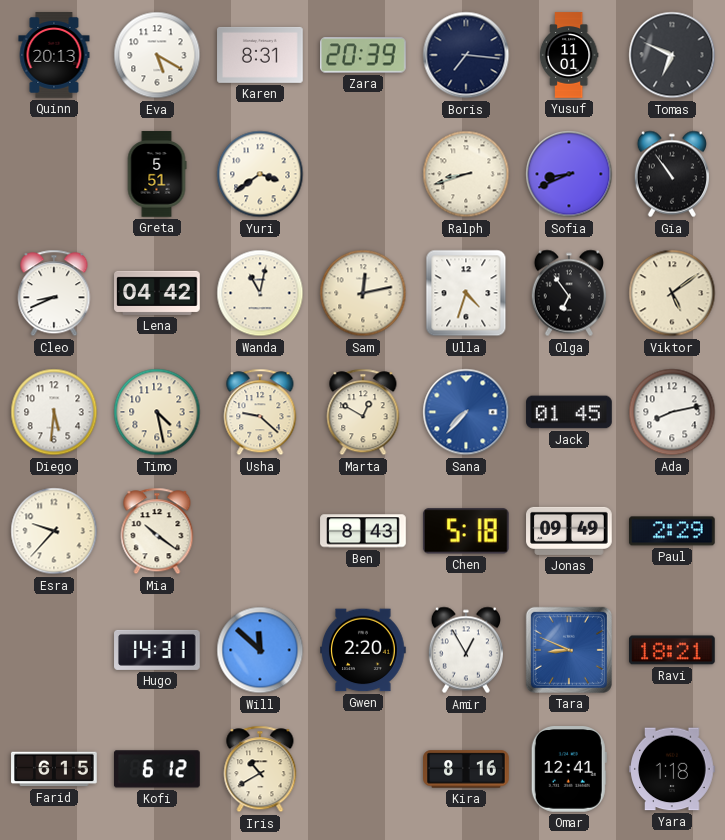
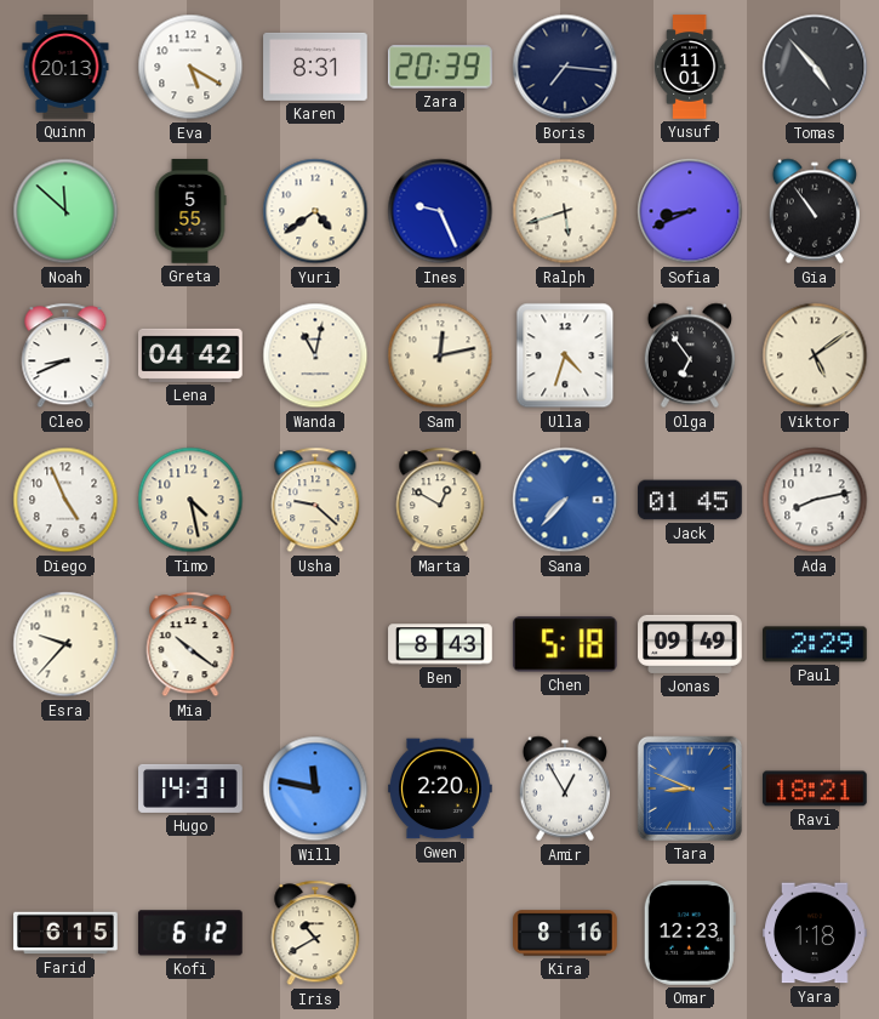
Tomas: 6:49 -> 4:53
Noah: none -> 11:52
Greta: 5:51 -> 5:55
Yuri: 3:39 -> 4:39
Ines: none -> 9:26
Ralph: 8:42 -> 5:42
Diego: 5:31 -> 4:56
Will: 11:52 -> 11:47
Omar: 12:41 -> 12:23
